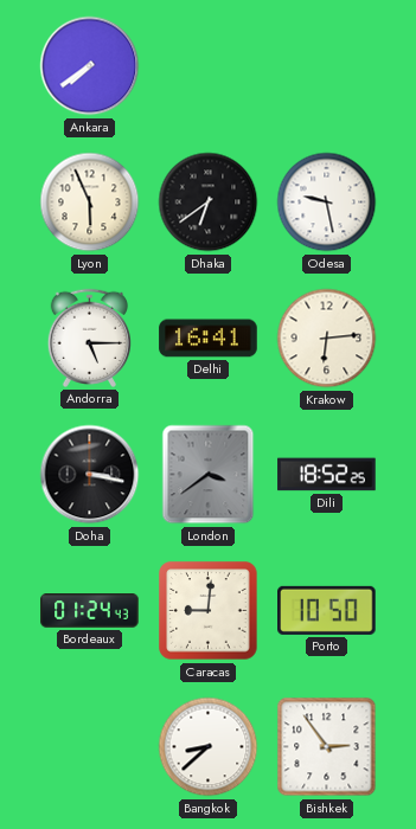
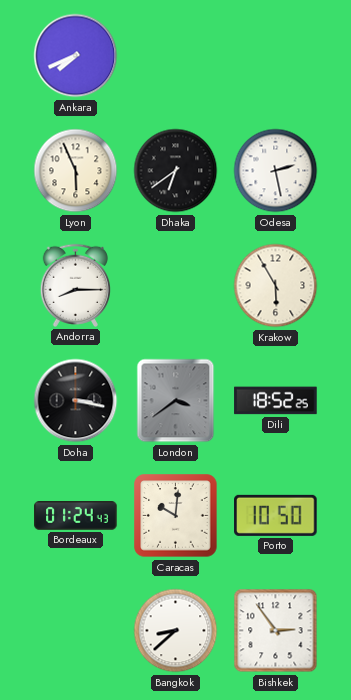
Ankara: 7:39 -> 7:41
Odesa: 9:28 -> 2:28
Andorra: 5:15 -> 8:15
Delhi: 16:41 -> none
Krakow: 6:14 -> 5:55
Caracas: 9:01 -> 10:01
